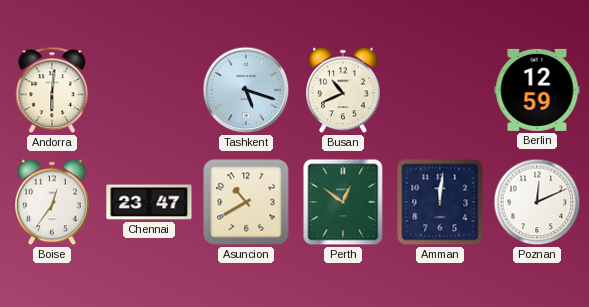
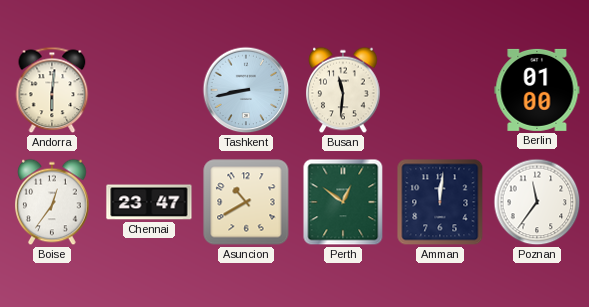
Tashkent: 5:18 -> 8:43
Busan: 10:41 -> 11:31
Berlin: 12:59 -> 01:00
Poznan: 12:11 -> 11:36
